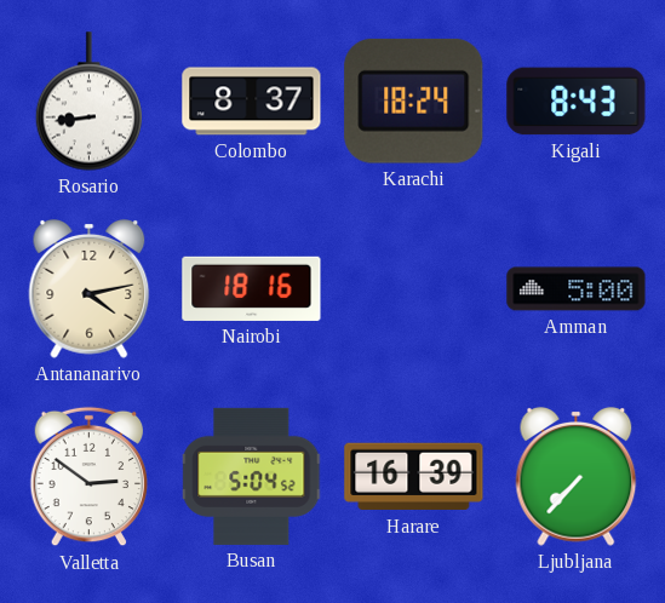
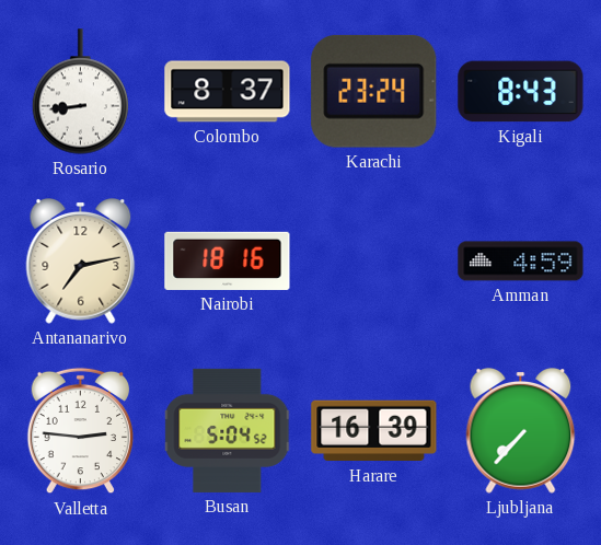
Karachi: 18:24 -> 23:24
Antananarivo: 4:13 -> 7:13
Amman: 5:00 -> 4:59
Valletta: 2:51 -> 2:46
